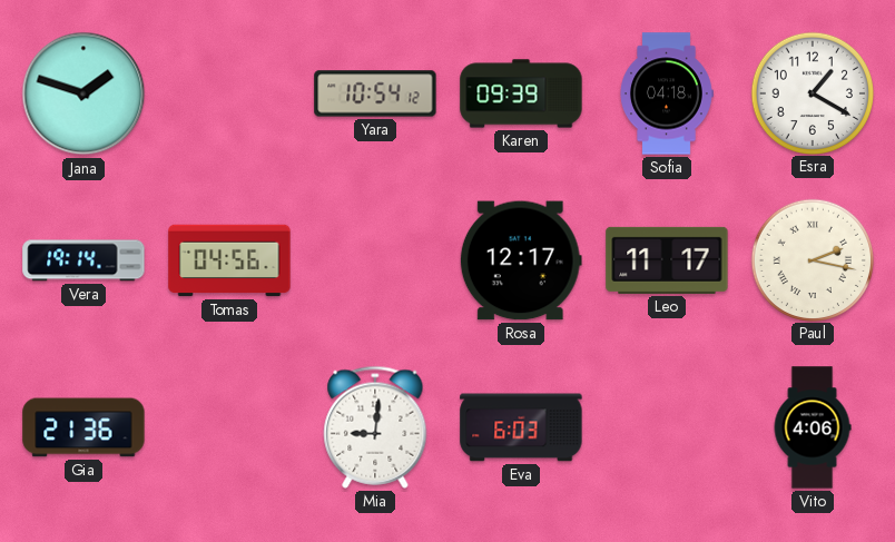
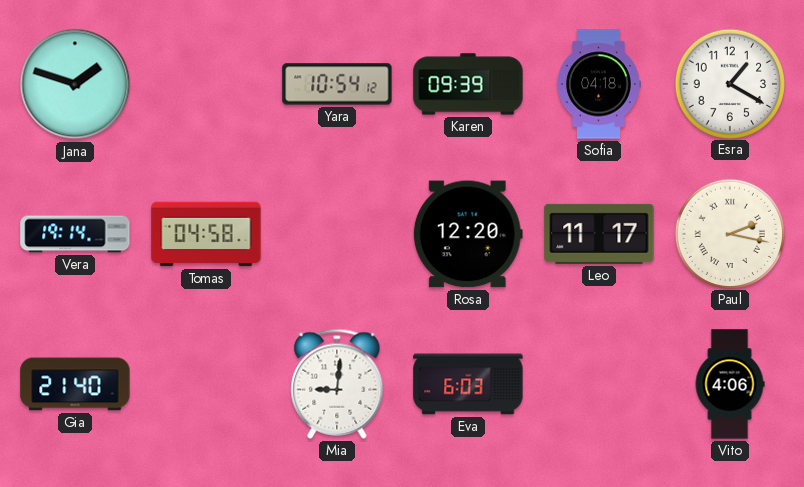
Tomas: 04:56 -> 04:58
Rosa: 12:17 -> 12:20
Gia: 21:36 -> 21:40
